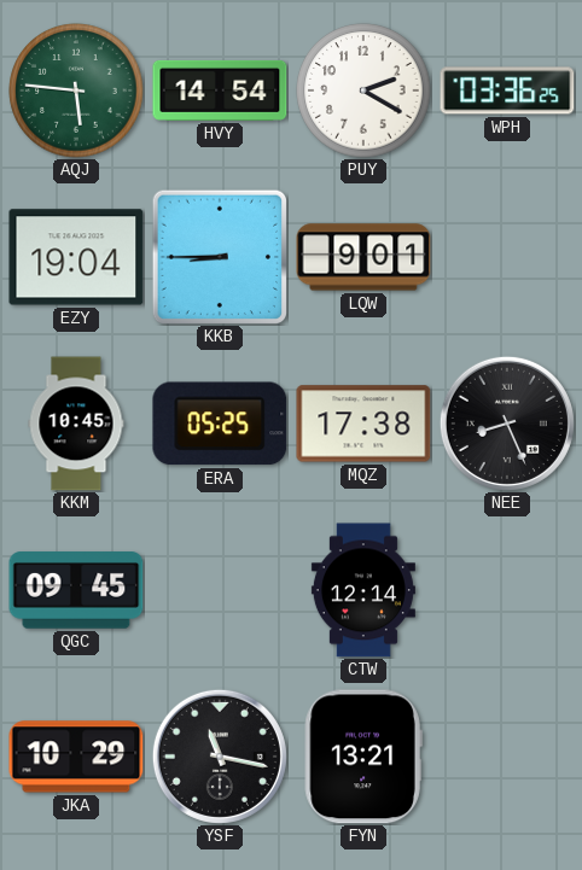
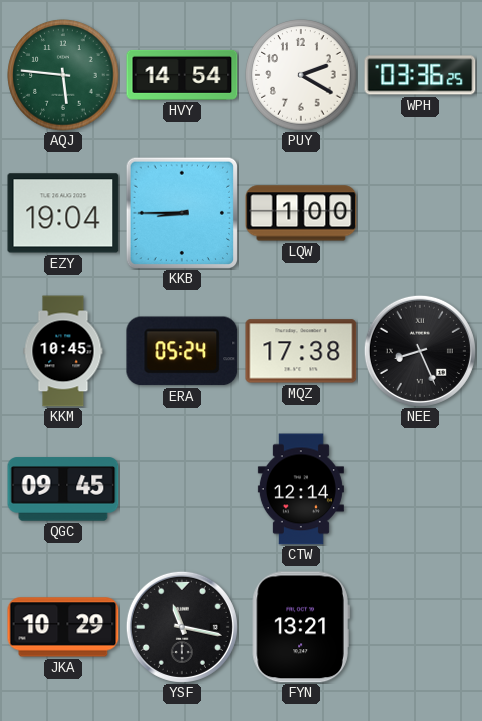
LQW: 9:01 -> 1:00
ERA: 05:25 -> 05:24
